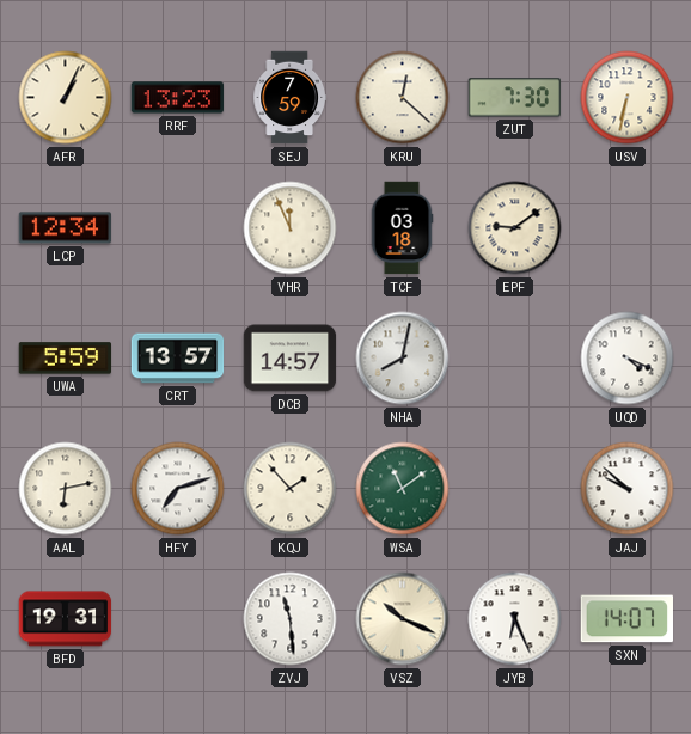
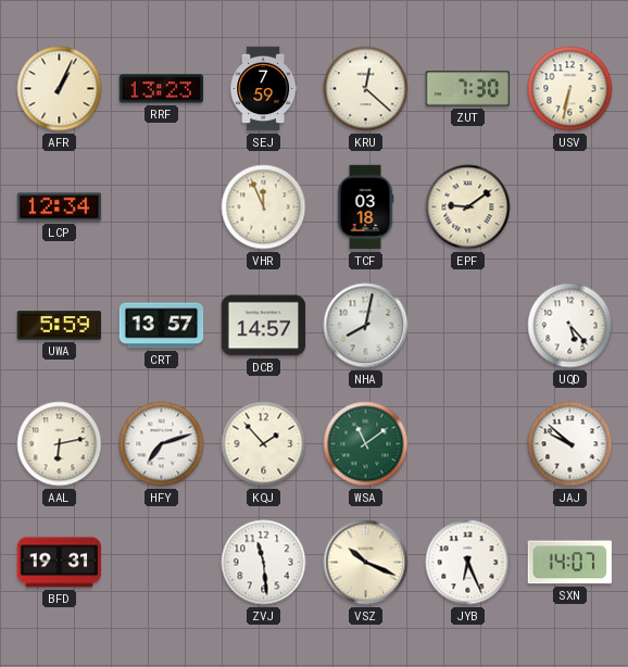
UQD: 4:19 -> 5:23
